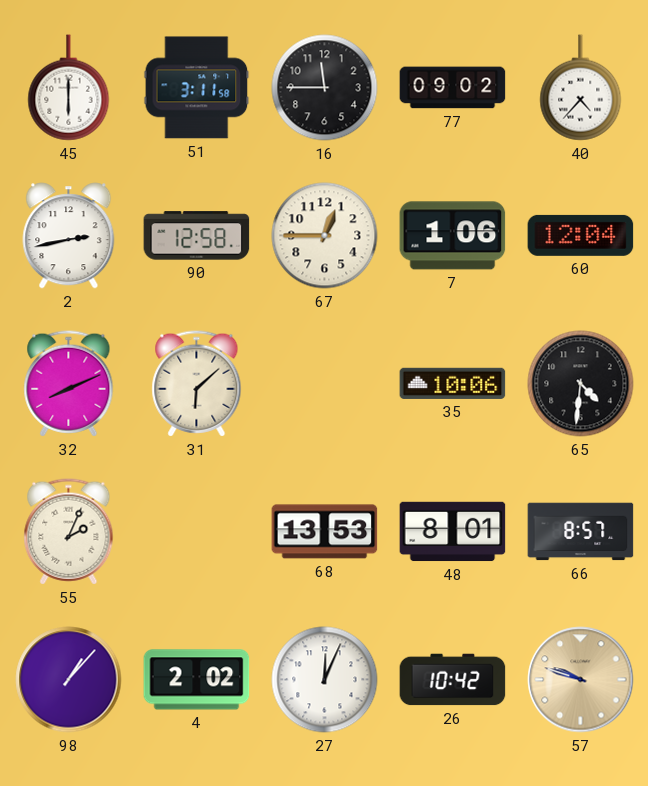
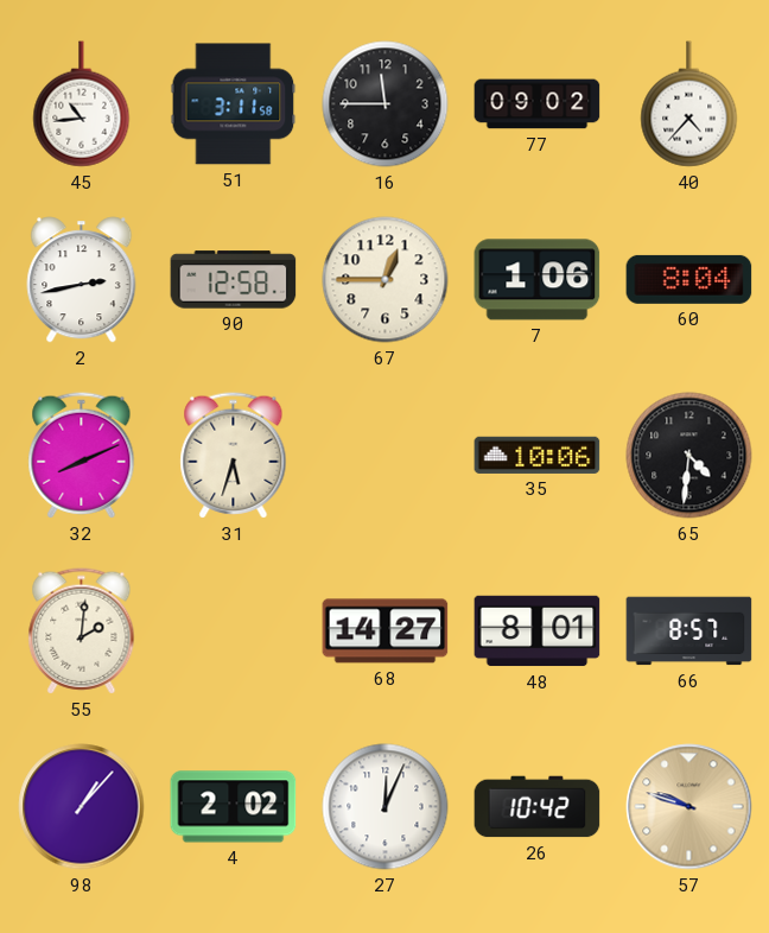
45: 6:00 -> 10:44
60: 12:04 -> 8:04
31: 6:08 -> 5:33
55: 2:04 -> 2:01
68: 13:53 -> 14:27
